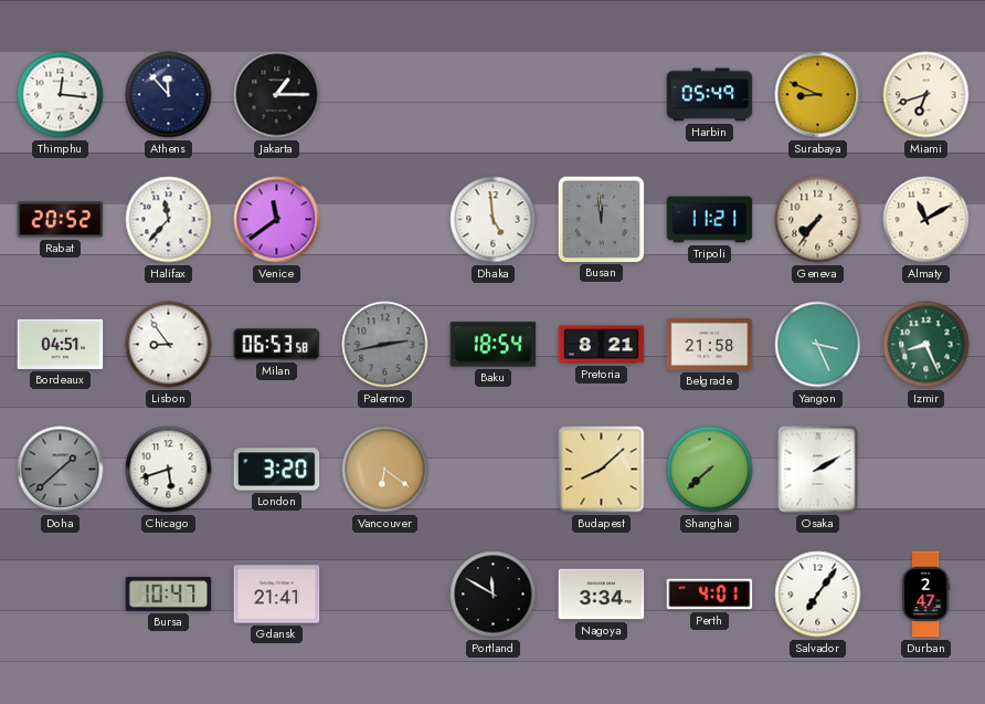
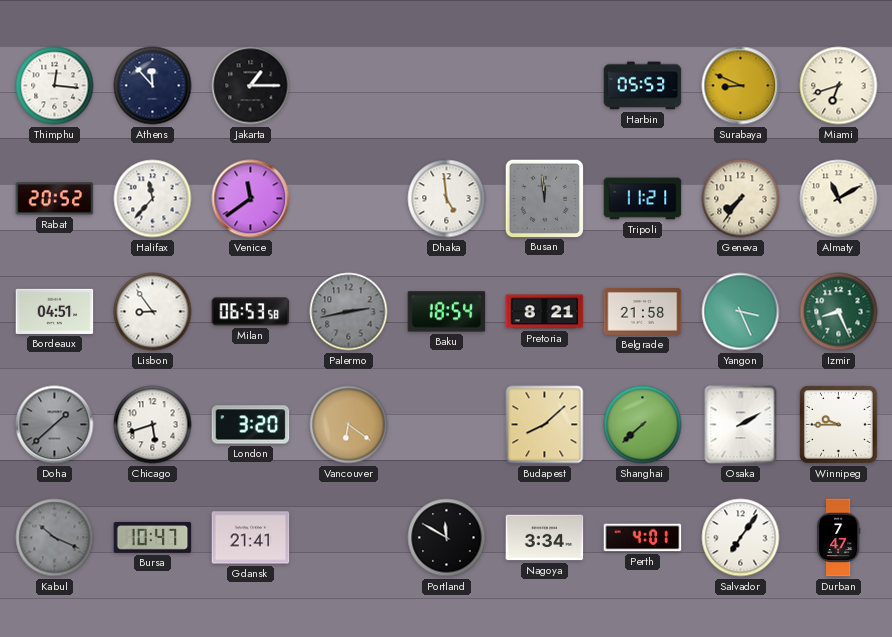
Harbin: 05:49 -> 05:53
Winnipeg: none -> 9:45
Kabul: none -> 10:19
Durban: 2:47 -> 7:47
